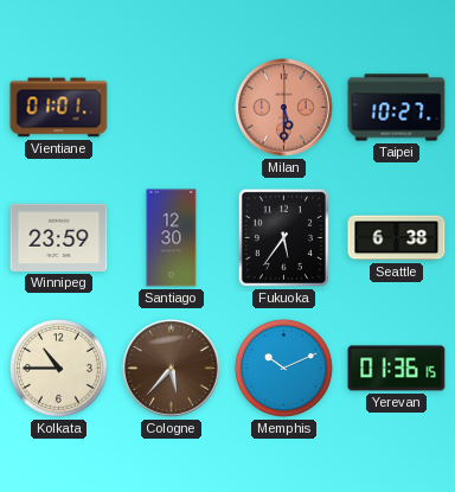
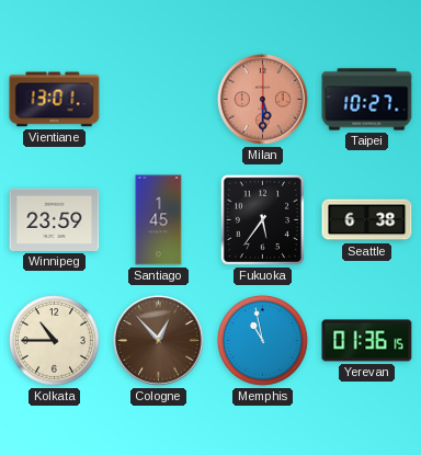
Vientiane: 01:01 -> 13:01
Santiago: 12:30 -> 1:45
Cologne: 5:37 -> 12:53
Memphis: 10:11 -> 10:58
